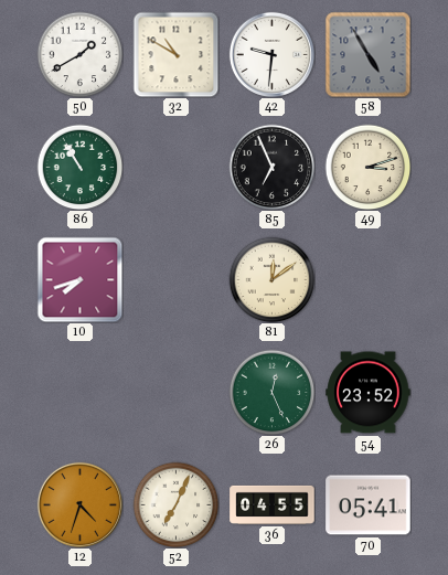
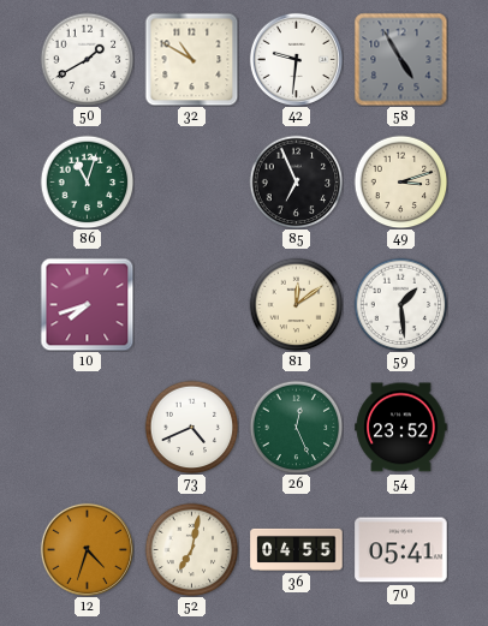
86: 10:55 -> 11:03
59: none -> 1:29
73: none -> 4:41
52: 7:04 -> 7:02
